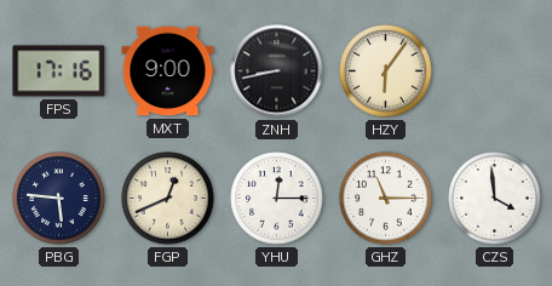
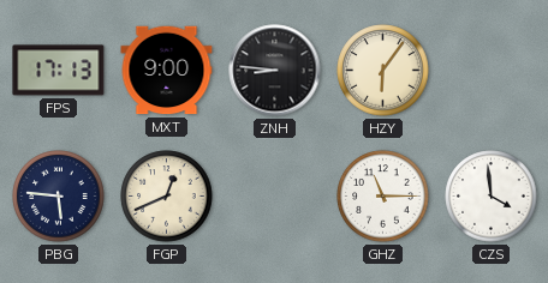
FPS: 17:16 -> 17:13
ZNH: 8:43 -> 8:46
YHU: 12:15 -> none
